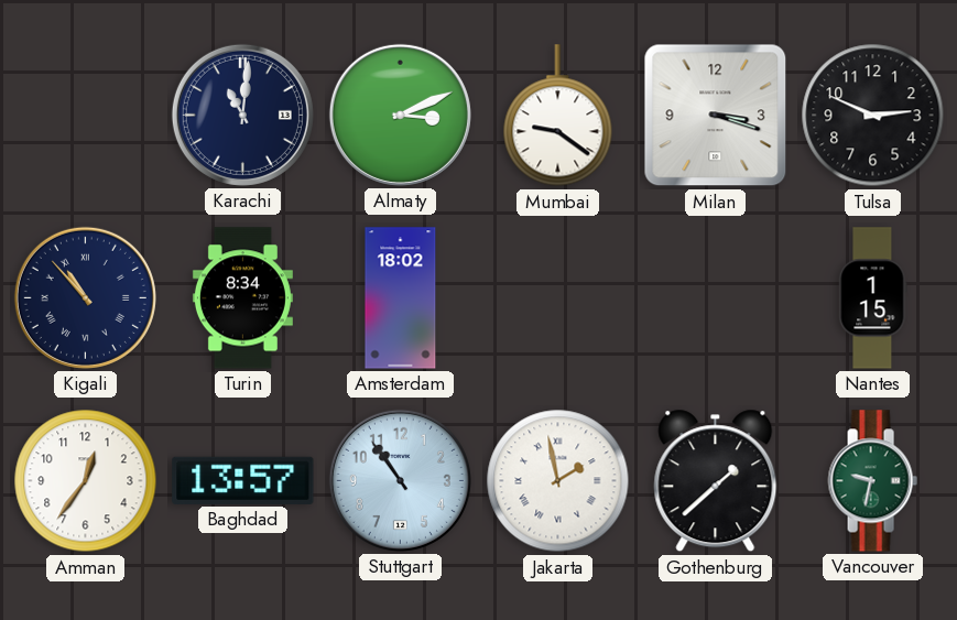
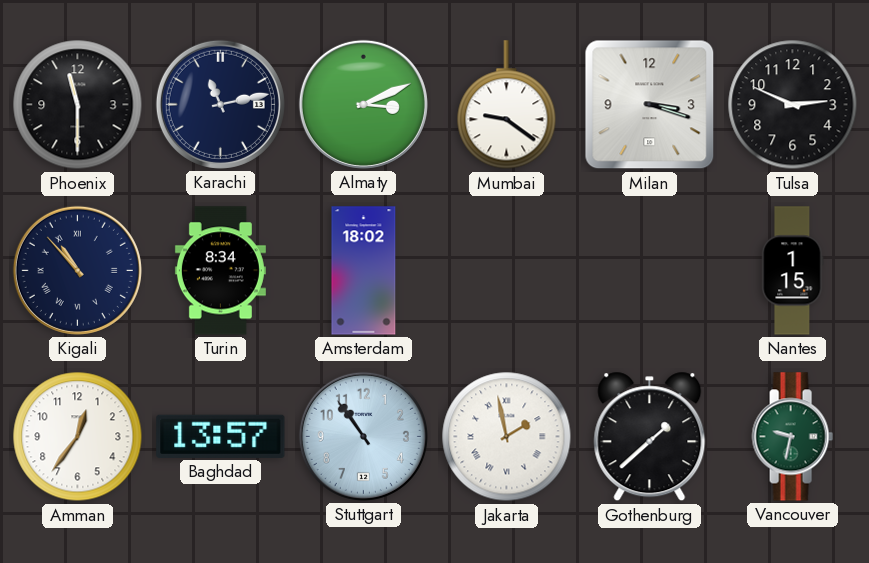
Phoenix: none -> 11:30
Karachi: 11:01 -> 11:13
